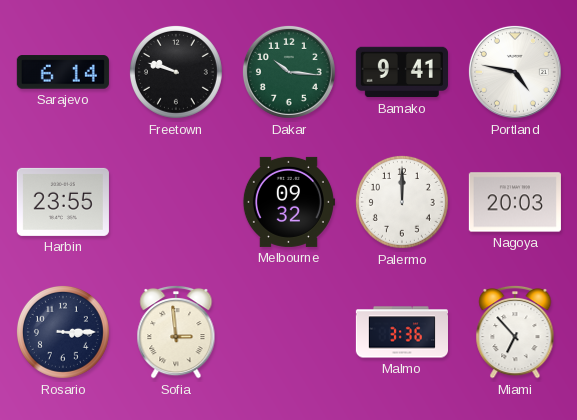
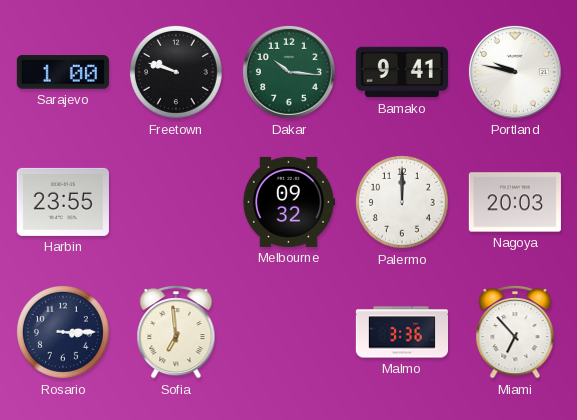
Sarajevo: 6:14 -> 1:00
Portland: 4:47 -> 9:47
Sofia: 2:59 -> 6:59
